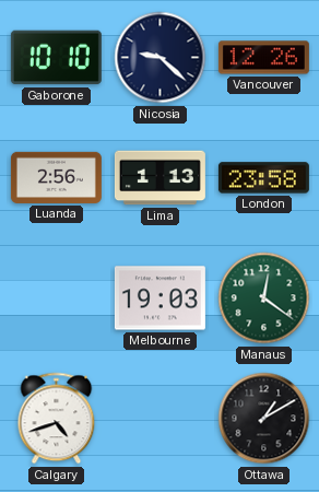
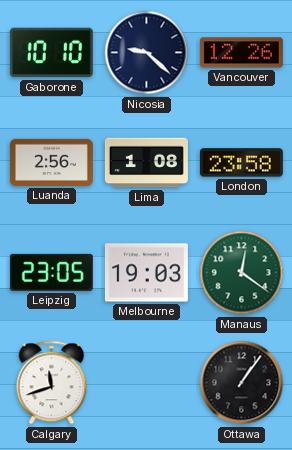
Lima: 1:13 -> 1:08
Leipzig: none -> 23:05
Calgary: 4:42 -> 11:42
Ottawa: 1:10 -> 1:06
